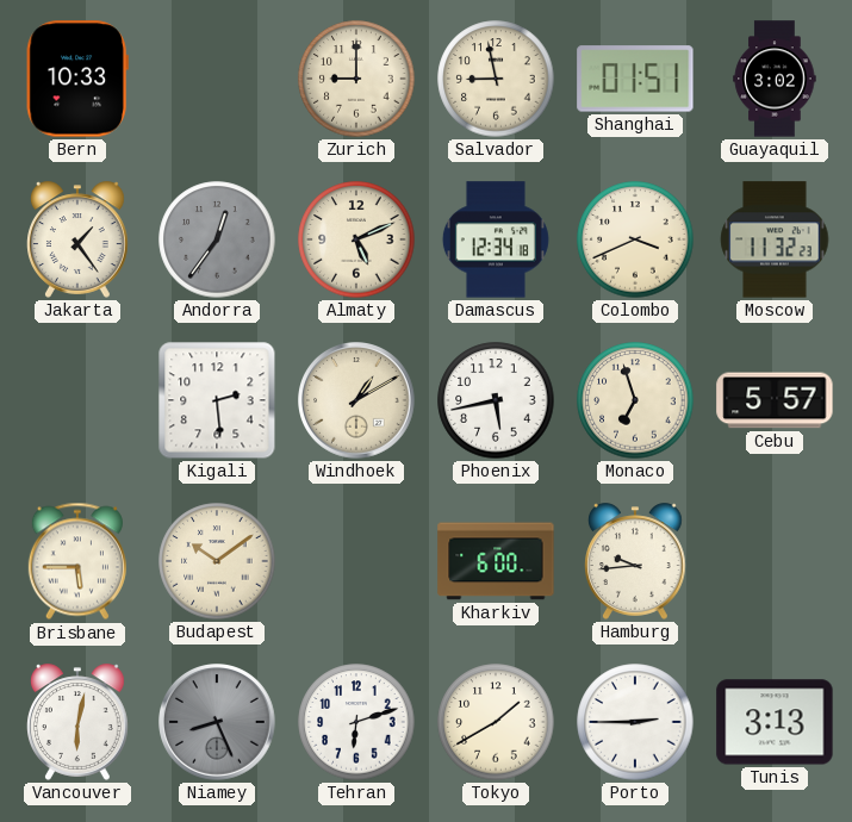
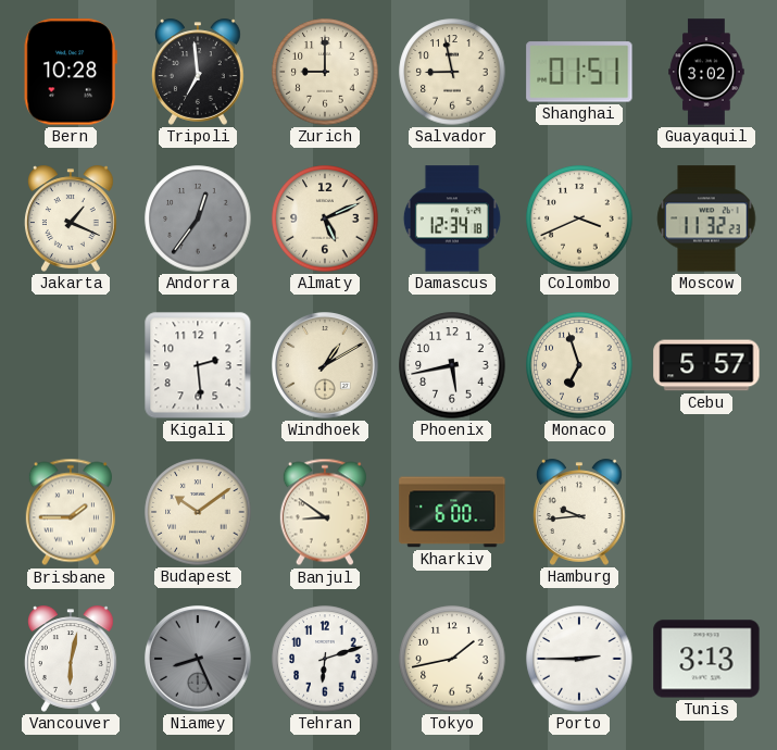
Bern: 10:33 -> 10:28
Tripoli: none -> 6:59
Jakarta: 1:24 -> 1:19
Brisbane: 5:45 -> 1:45
Banjul: none -> 8:51
Tokyo: 1:40 -> 1:43
